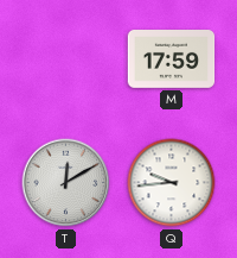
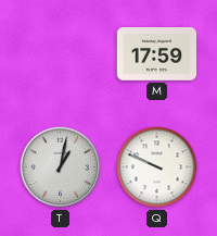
T: 12:10 -> 1:02
Q: 9:44 -> 9:49
